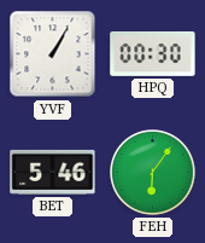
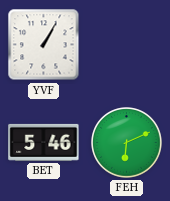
HPQ: 00:30 -> none
FEH: 6:06 -> 6:11
